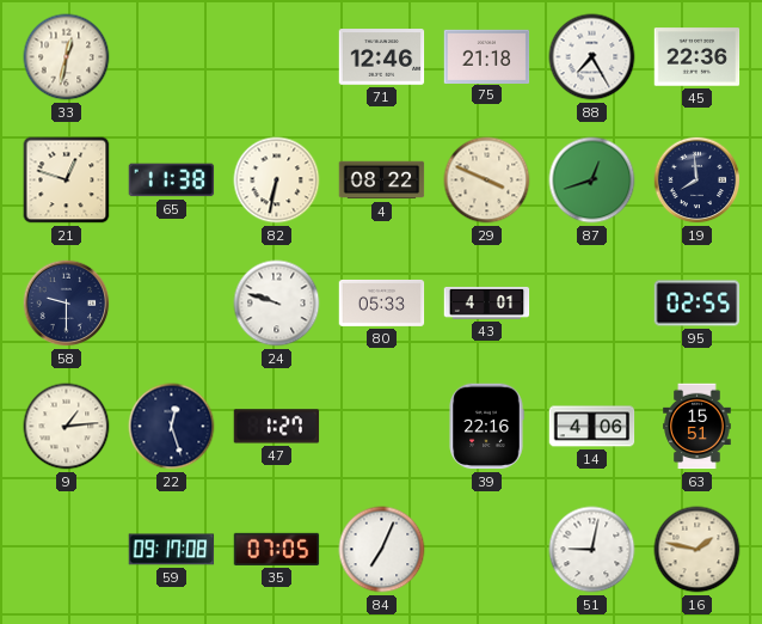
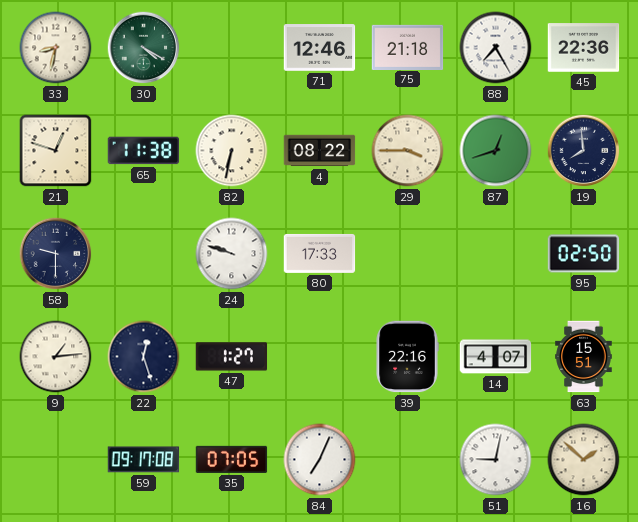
33: 12:32 -> 8:32
30: none -> 4:20
29: 3:49 -> 3:45
80: 05:33 -> 17:33
43: 4:01 -> none
95: 02:55 -> 02:50
14: 4:06 -> 4:07
16: 1:47 -> 1:52
